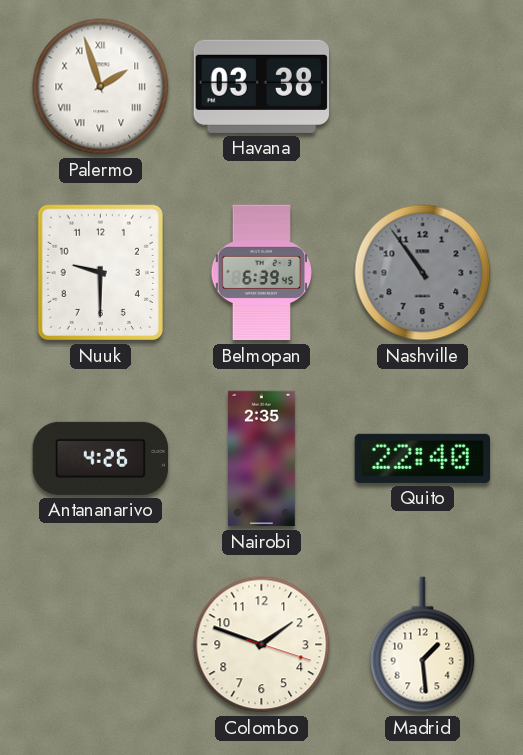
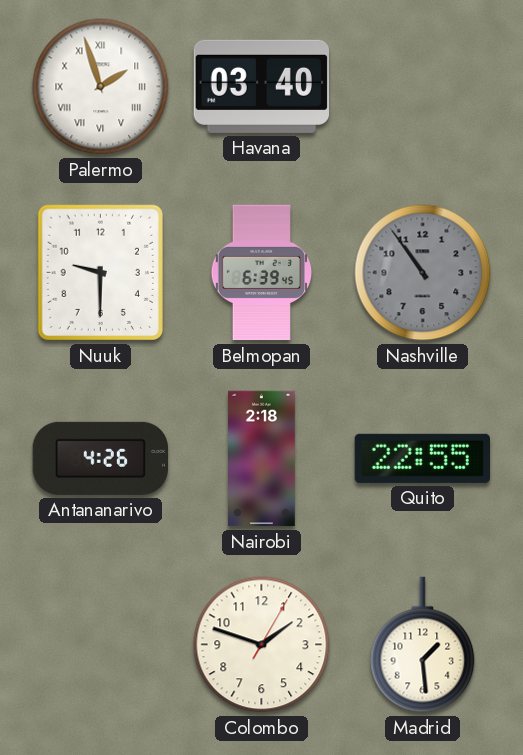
Havana: 03:38 -> 03:40
Nairobi: 2:35 -> 2:18
Quito: 22:40 -> 22:55
Colombo: 1:48:18 -> 1:48:05
